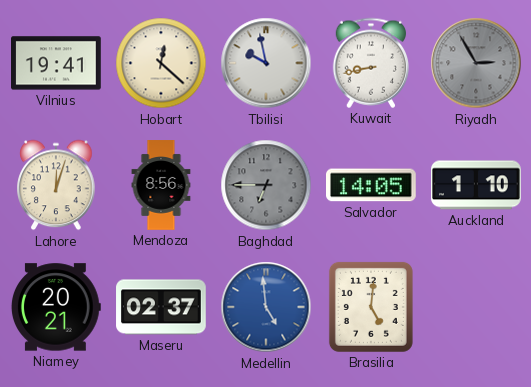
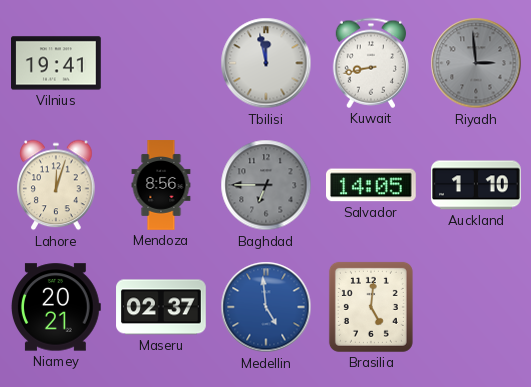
Hobart: 12:22 -> none
Tbilisi: 9:58 -> 11:58
Riyadh: 2:55 -> 2:59
